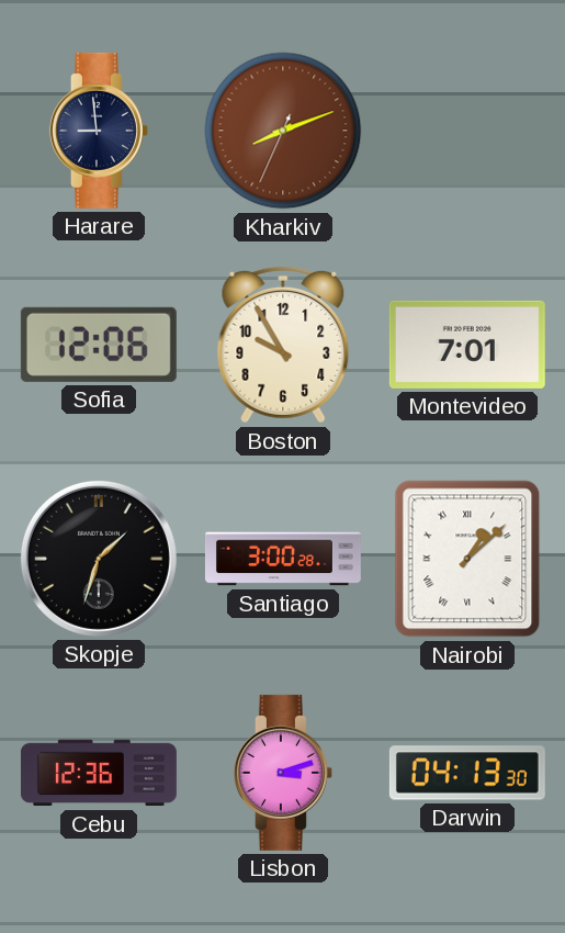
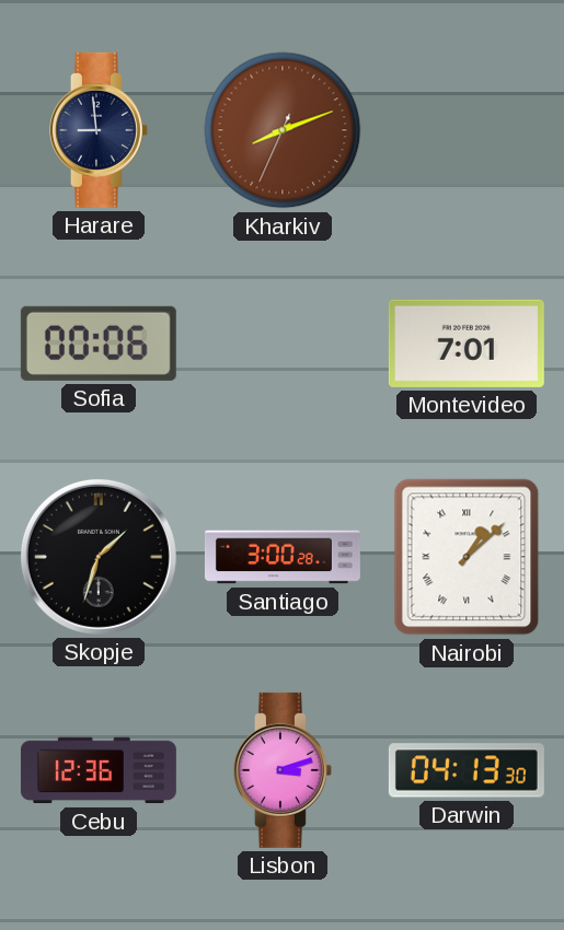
Sofia: 12:06 -> 00:06
Boston: 9:55 -> none
